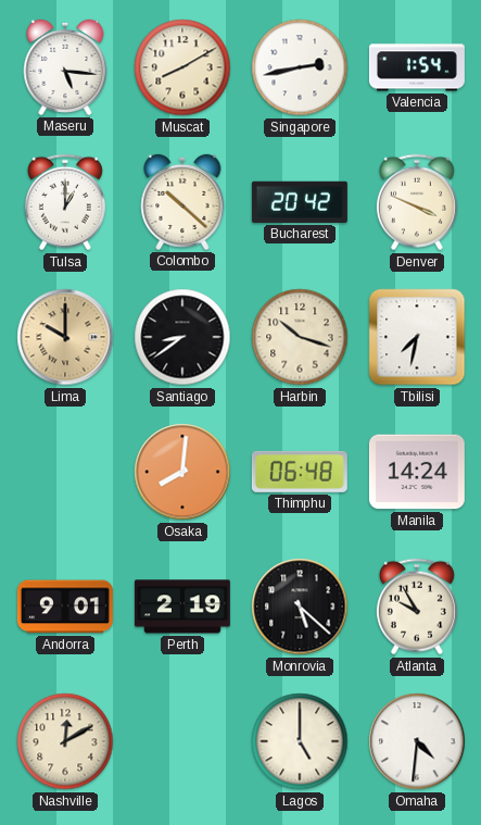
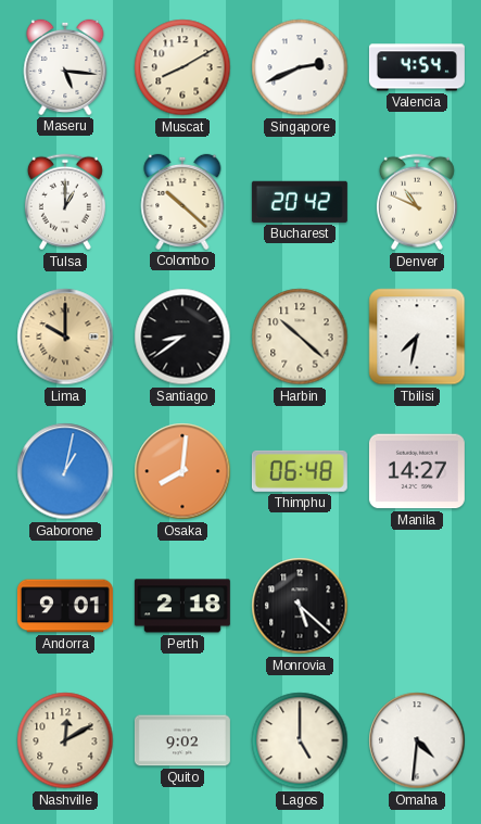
Singapore: 2:43 -> 2:41
Valencia: 1:54 -> 4:54
Denver: 3:49 -> 10:49
Harbin: 10:18 -> 10:22
Gaborone: none -> 1:02
Manila: 14:24 -> 14:27
Perth: 2:19 -> 2:18
Atlanta: 9:55 -> none
Quito: none -> 9:02
